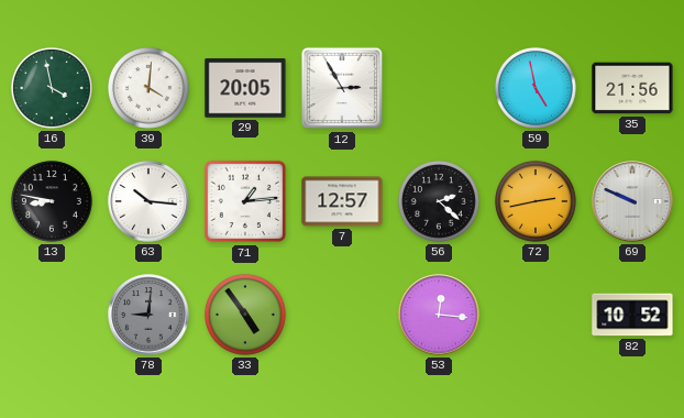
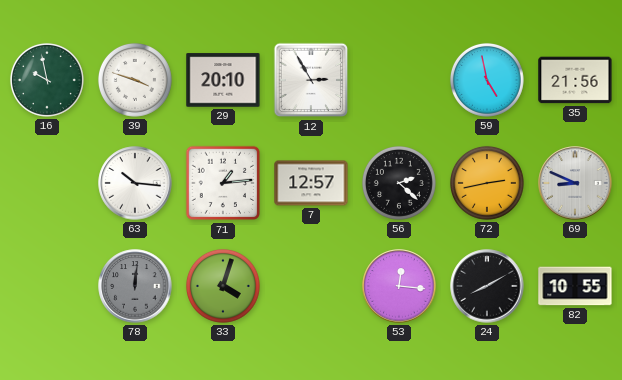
16: 3:58 -> 9:58
39: 4:01 -> 3:48
29: 20:05 -> 20:10
13: 8:47 -> none
69: 9:49 -> 8:49
78: 9:01 -> 12:01
33: 4:54 -> 4:03
24: none -> 8:10
82: 10:52 -> 10:55
